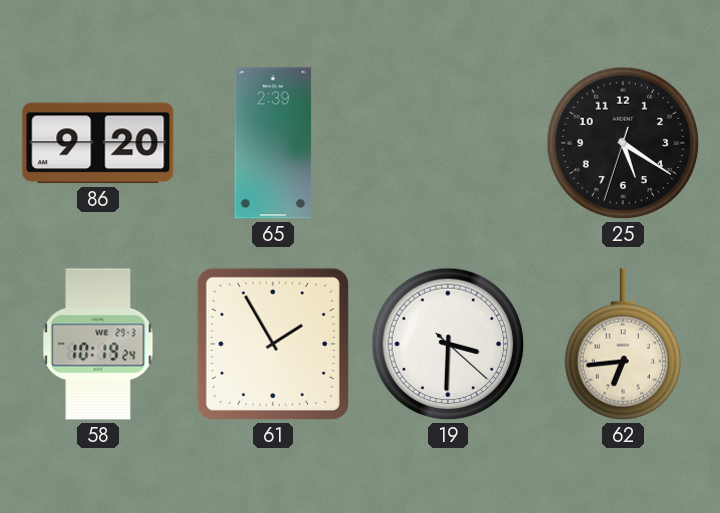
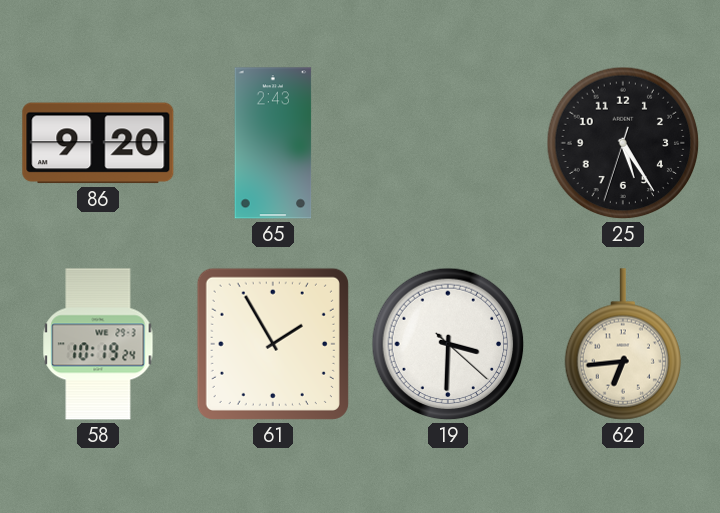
65: 2:39 -> 2:43
25: 5:20 -> 5:24
